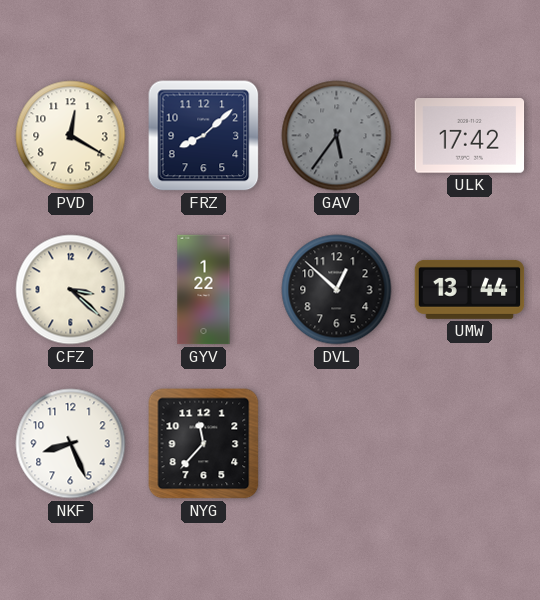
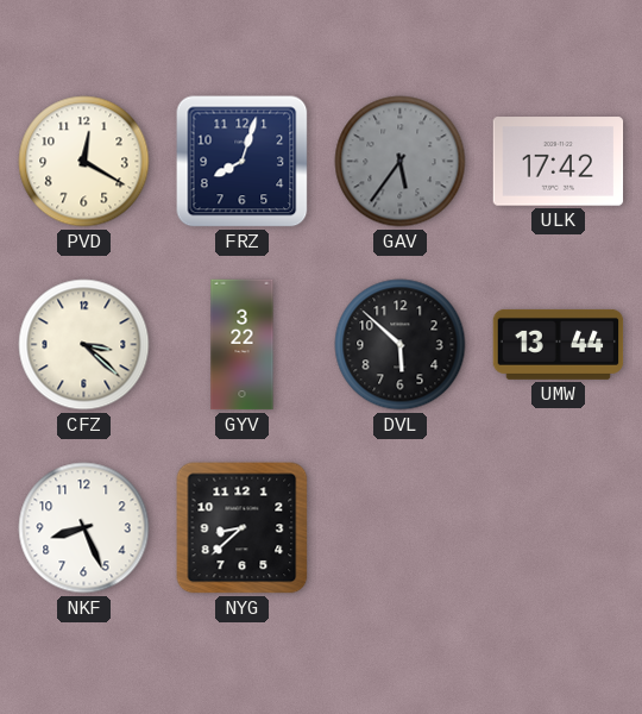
FRZ: 8:08 -> 8:03
GYV: 1:22 -> 3:22
DVL: 12:52 -> 5:52
NYG: 11:37 -> 8:38
